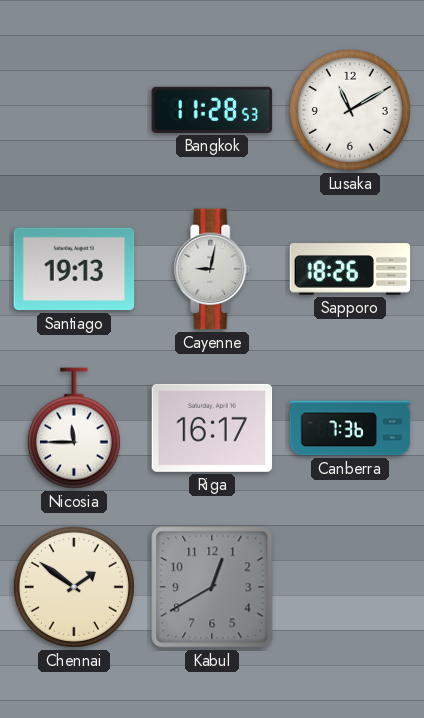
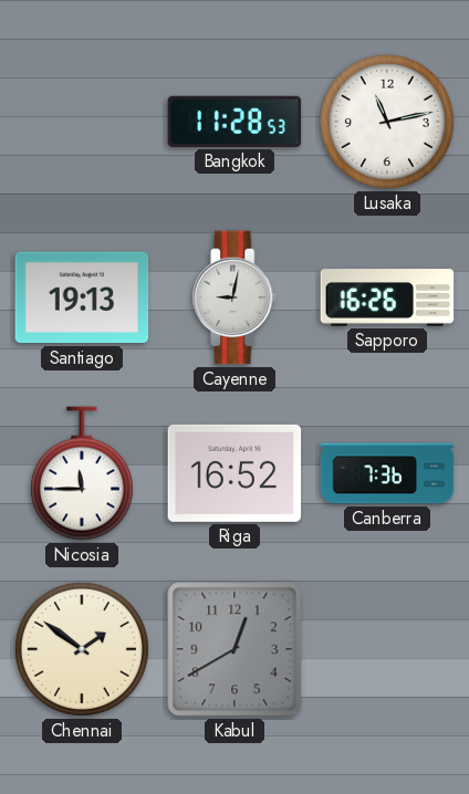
Lusaka: 11:10 -> 11:13
Sapporo: 18:26 -> 16:26
Riga: 16:17 -> 16:52
